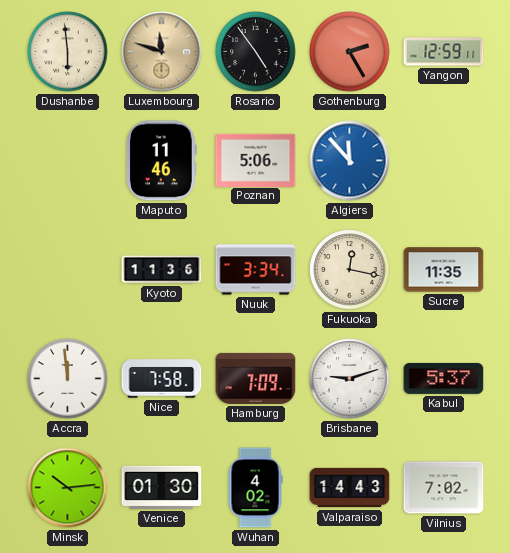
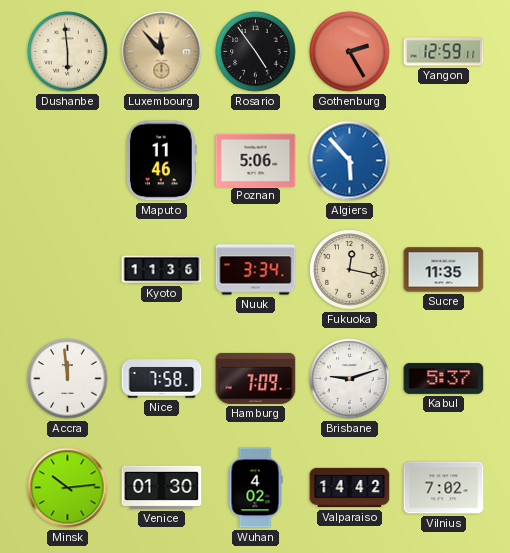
Luxembourg: 11:48 -> 11:53
Algiers: 11:53 -> 5:53
Valparaiso: 14:43 -> 14:42
